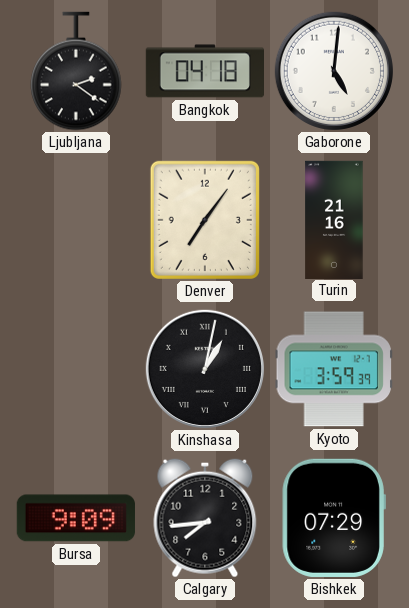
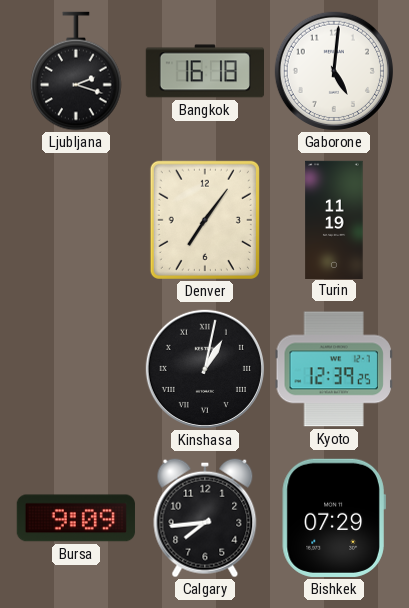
Ljubljana: 2:21 -> 2:18
Bangkok: 04:18 -> 16:18
Turin: 21:16 -> 11:19
Kyoto: 3:59 -> 12:39
